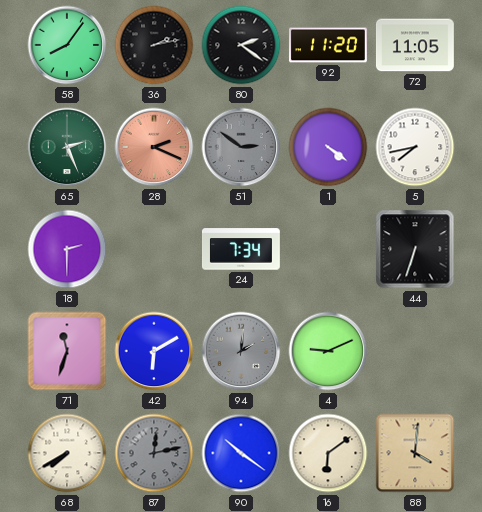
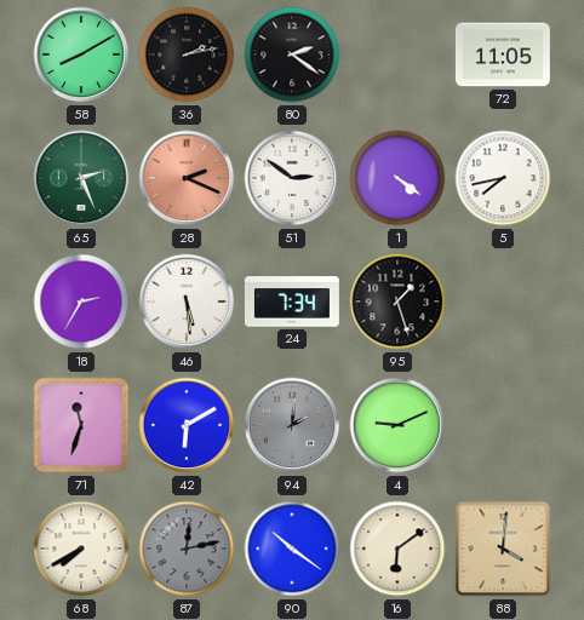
58: 8:06 -> 8:10
92: 11:20 -> none
51 dial: grey -> white
18: 2:30 -> 2:35
46: none -> 5:29
95: none -> 1:27
44: 6:33 -> none
